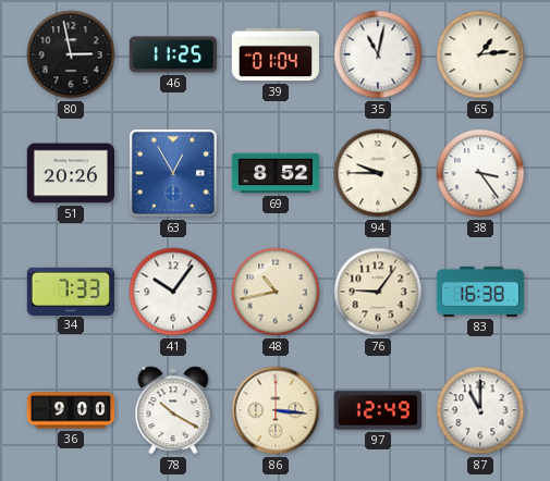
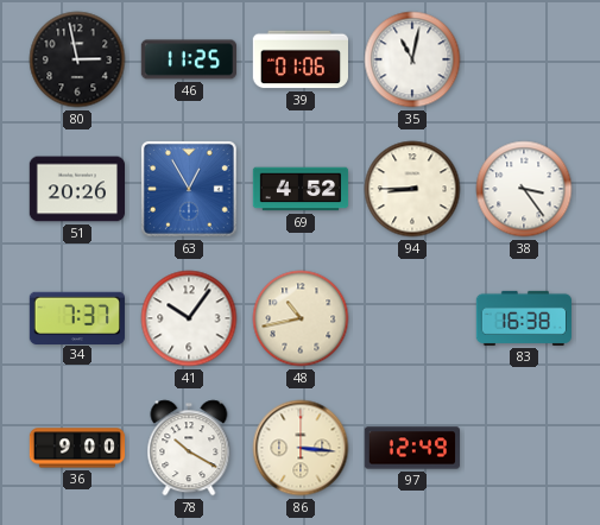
39: 01:04 -> 01:06
65: 1:14 -> none
69: 8:52 -> 4:52
94: 9:45 -> 8:45
34: 7:33 -> 7:37
76: 9:06 -> none
87: 11:00 -> none
